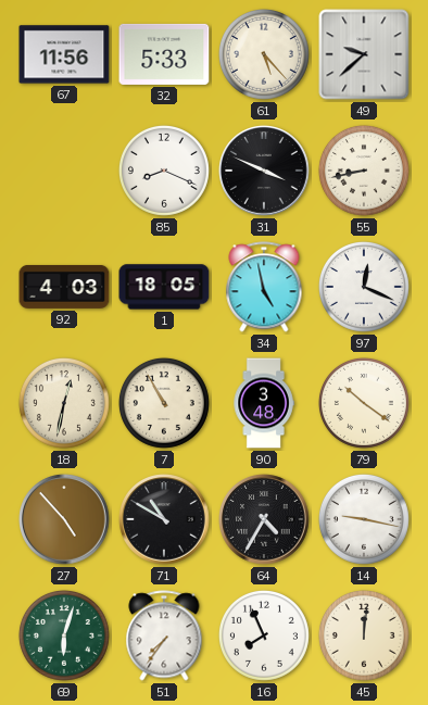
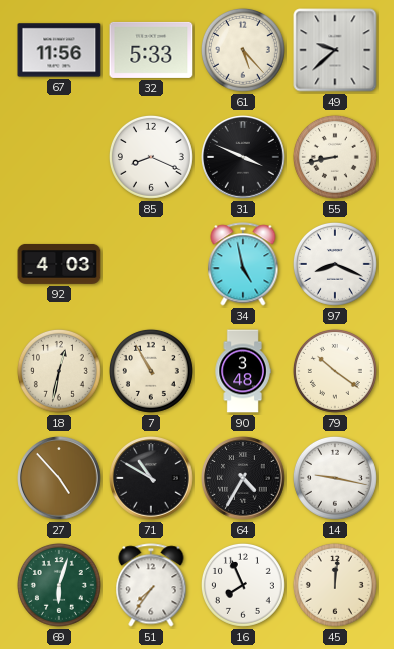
1: 18:05 -> none
97: 12:19 -> 8:19
